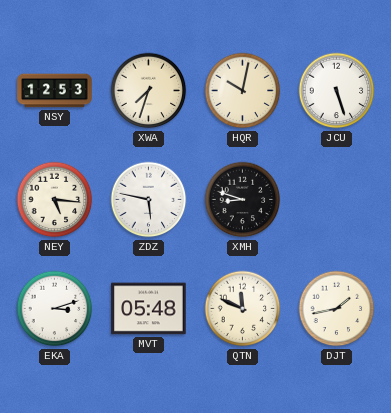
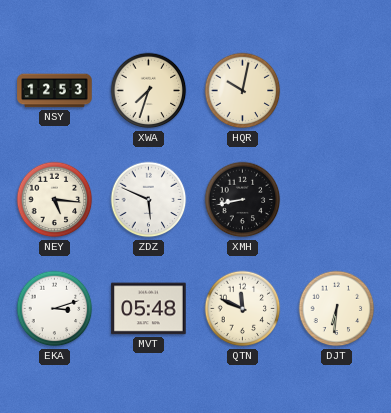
JCU: 5:27 -> none
ZDZ: 5:47 -> 5:49
XMH: 8:48 -> 8:43
DJT: 1:43 -> 6:31
